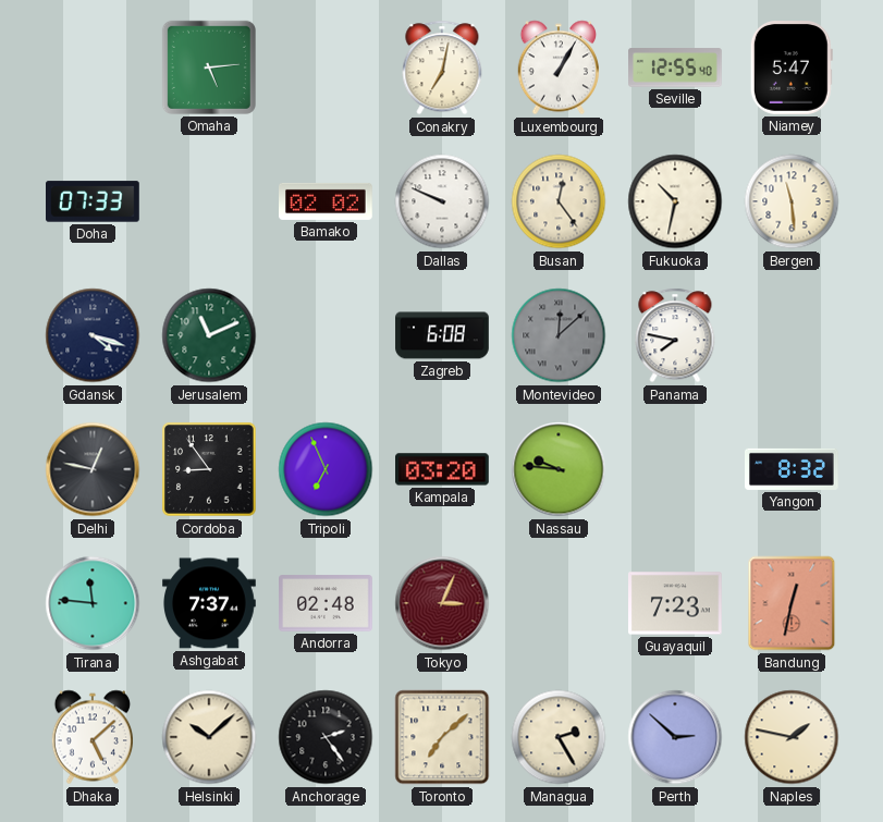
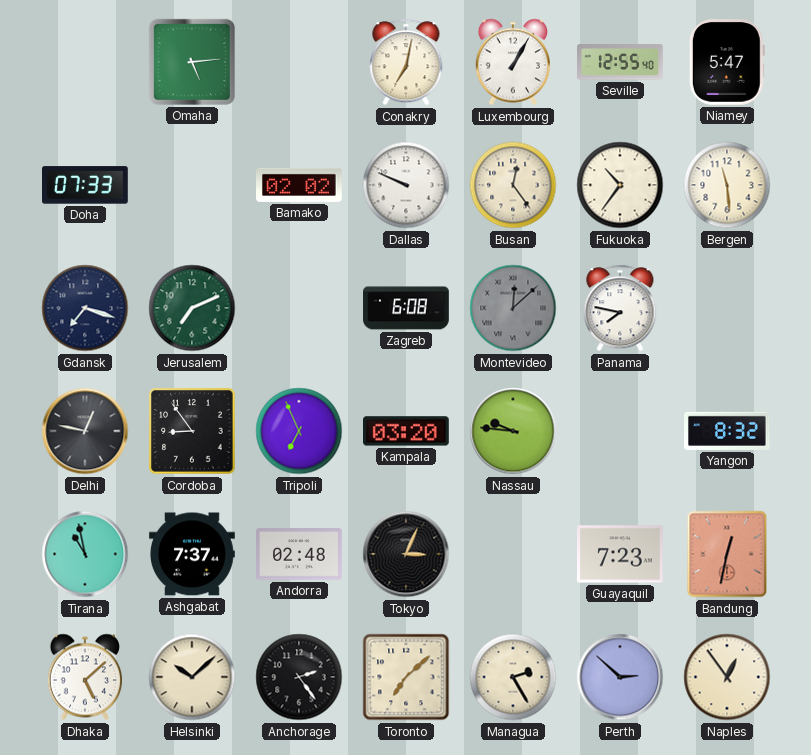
Fukuoka: 10:32 -> 10:36
Gdansk: 4:18 -> 7:18
Jerusalem: 11:11 -> 7:11
Tirana: 11:46 -> 10:58
Tokyo dial: burgundy -> black
Naples: 1:47 -> 12:54
